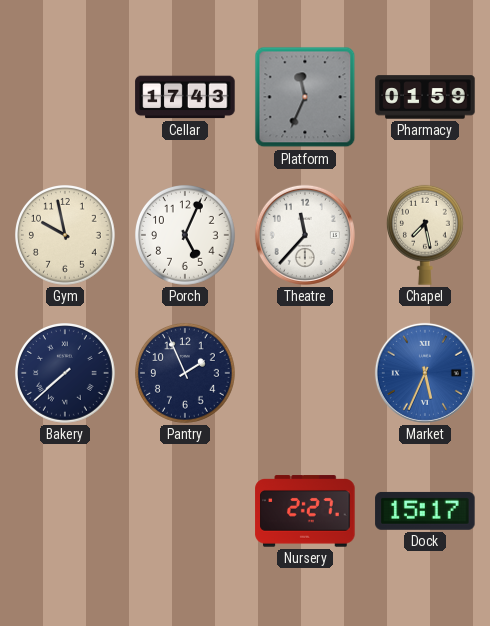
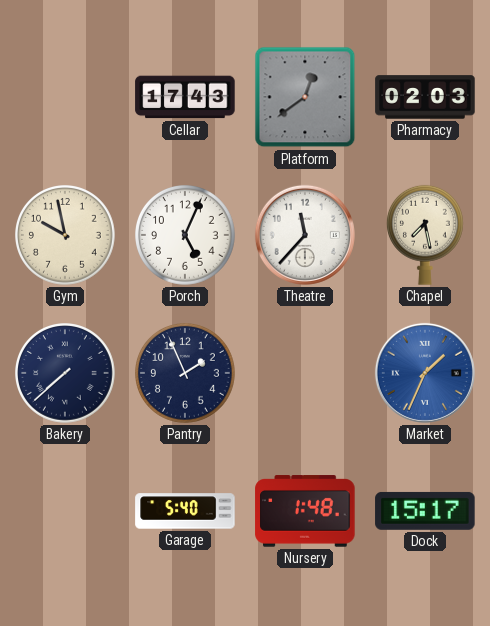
Platform: 11:34 -> 12:39
Pharmacy: 01:59 -> 02:03
Market: 5:34 -> 1:34
Garage: none -> 5:40
Nursery: 2:27 -> 1:48
